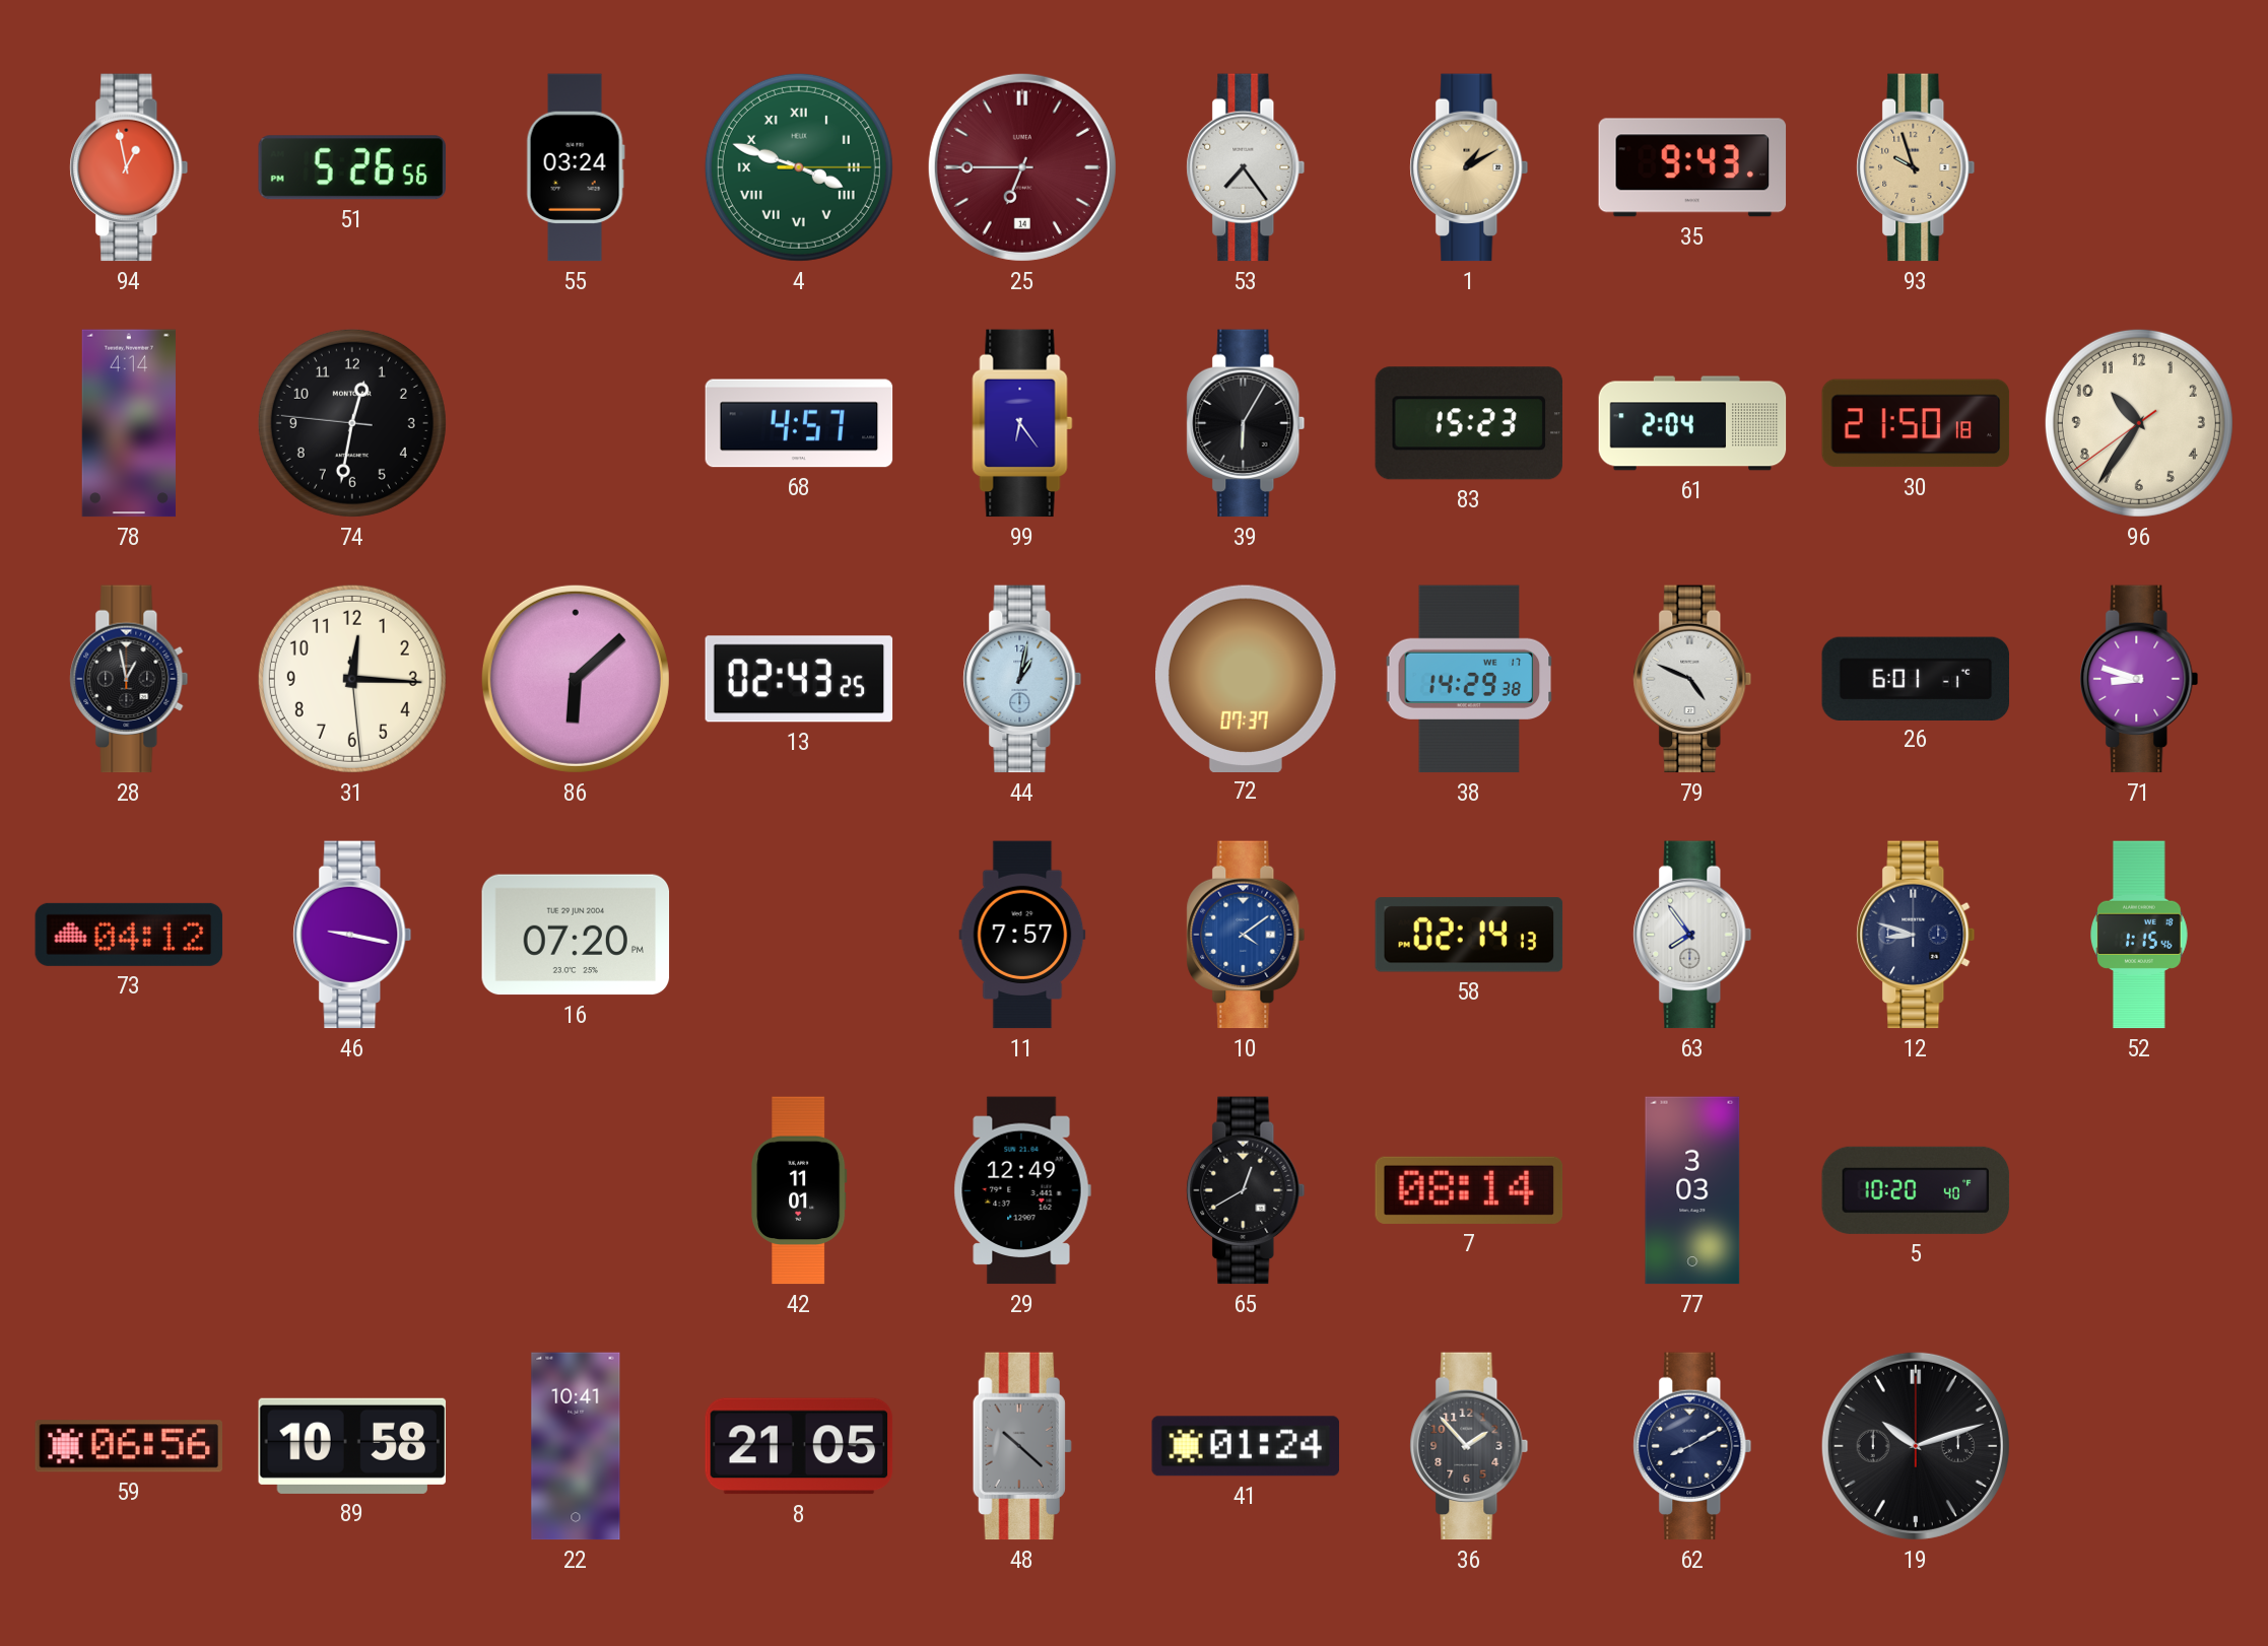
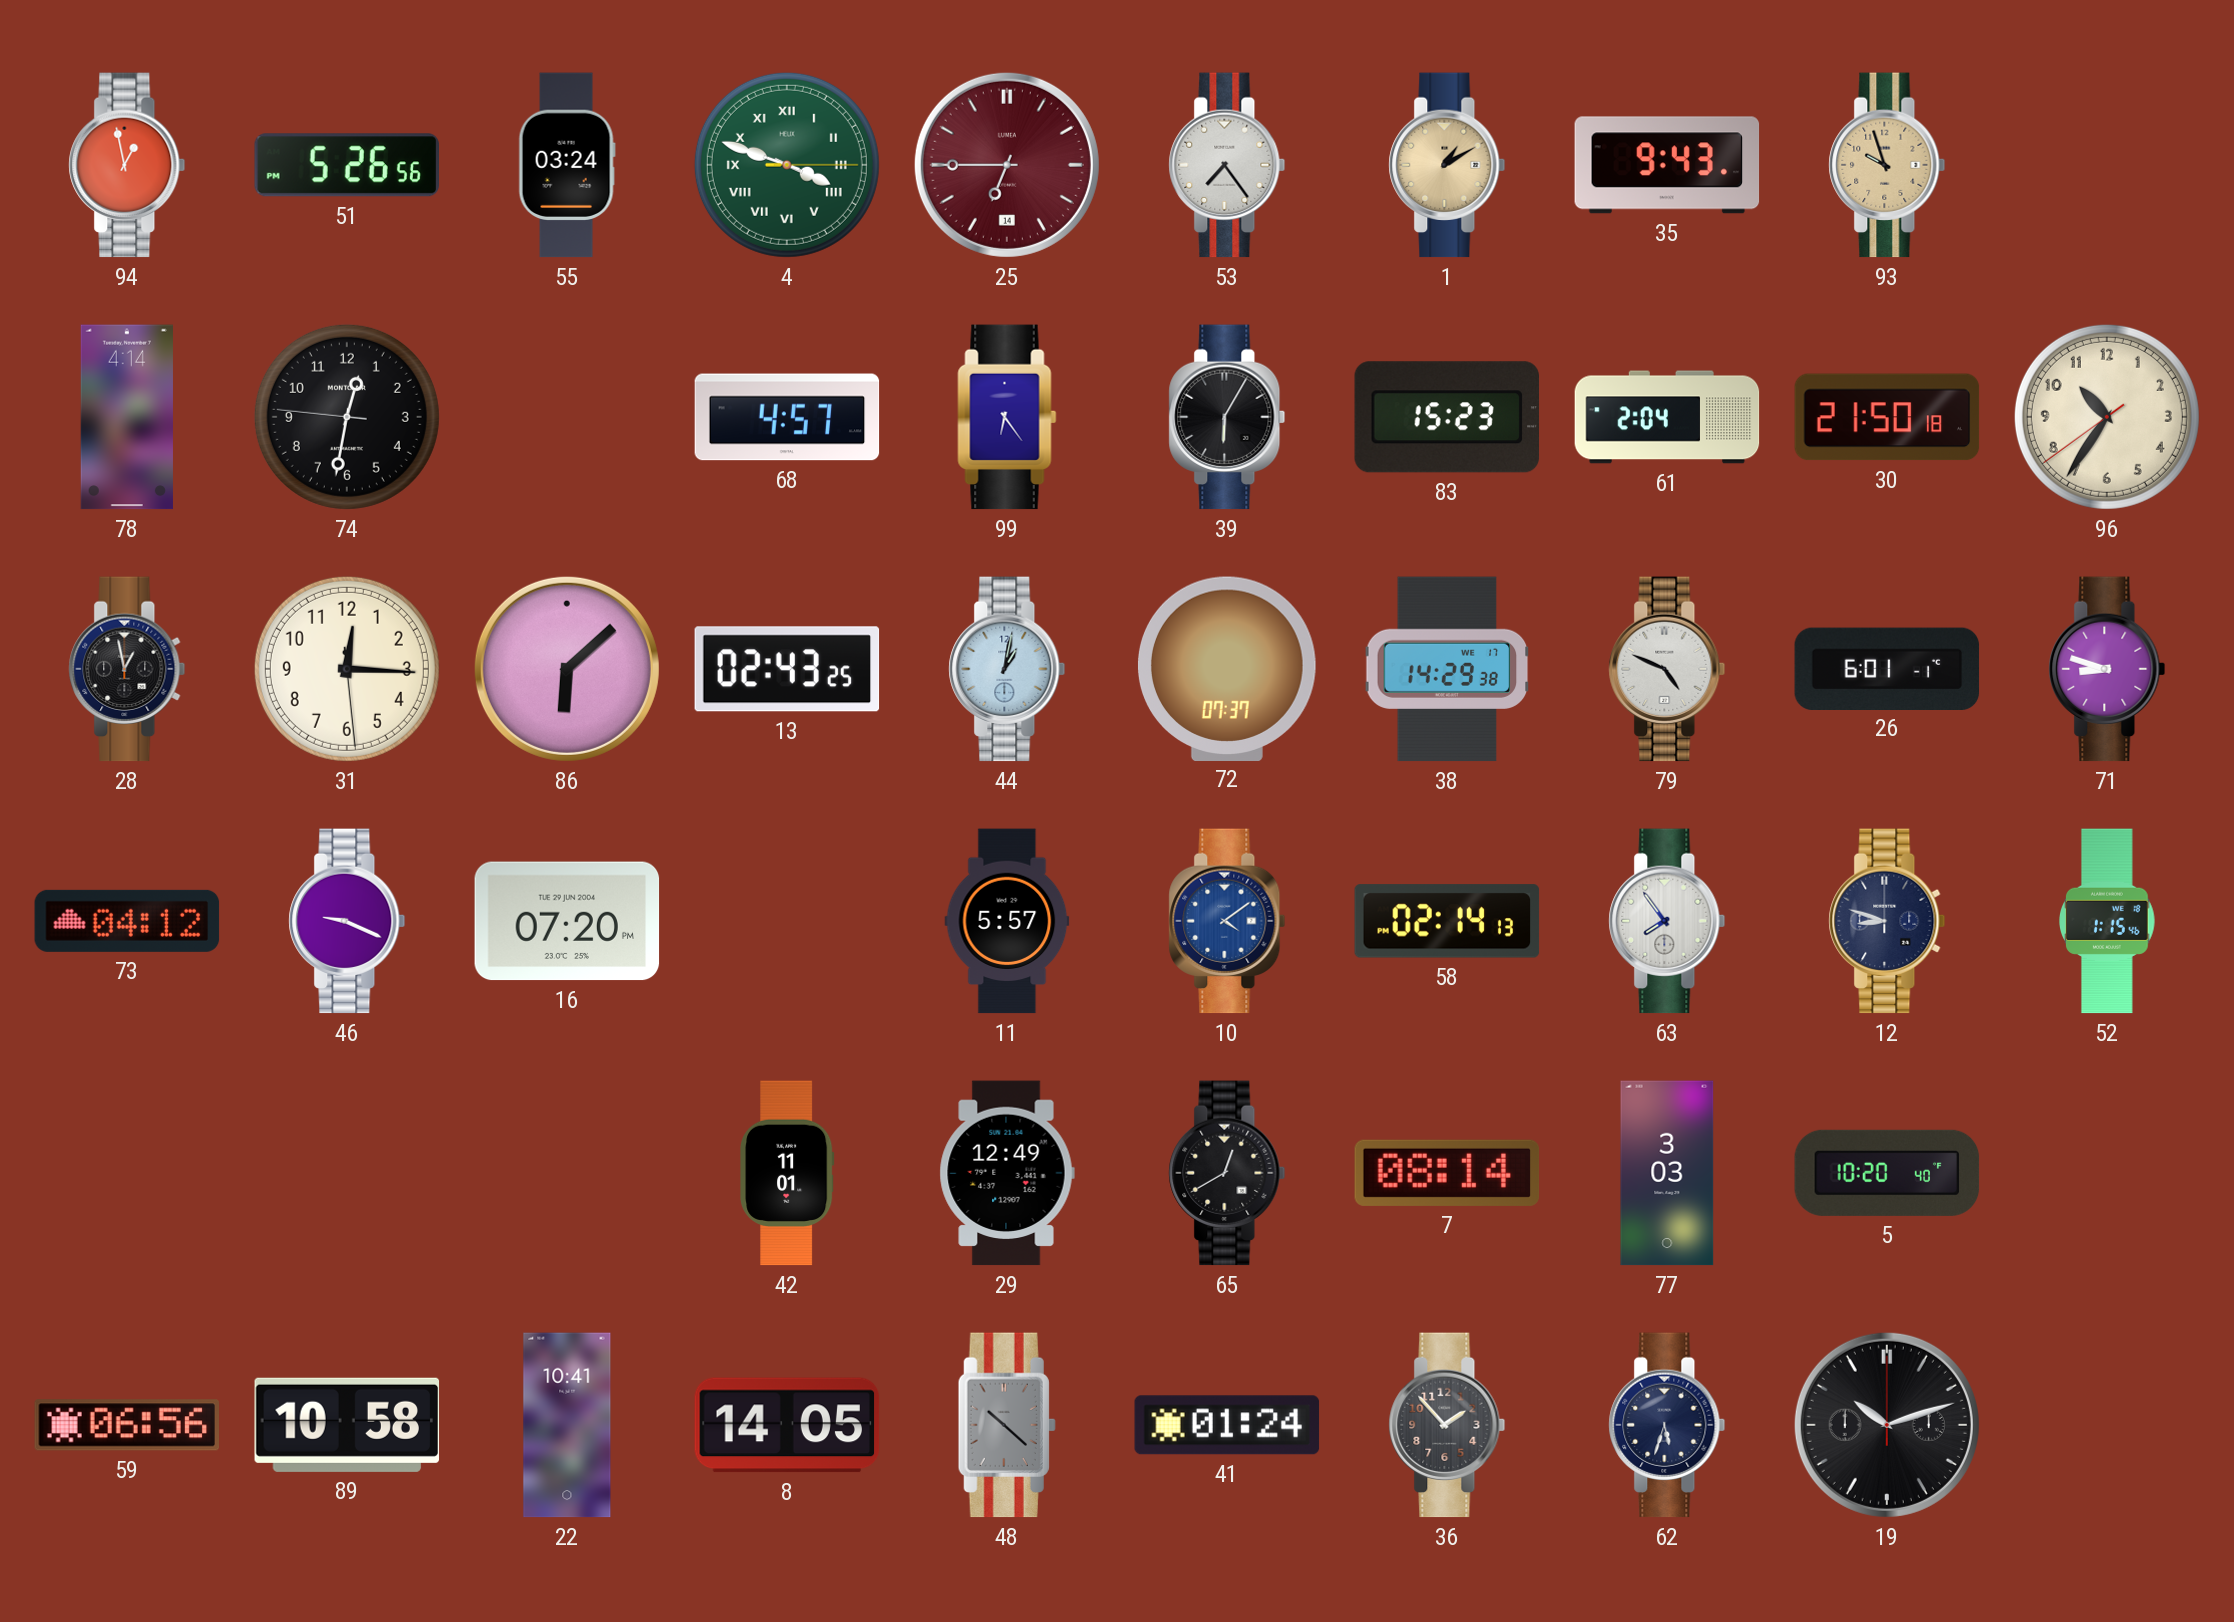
46: 9:17 -> 9:19
11: 7:57 -> 5:57
8: 21:05 -> 14:05
62: 8:10 -> 5:33
